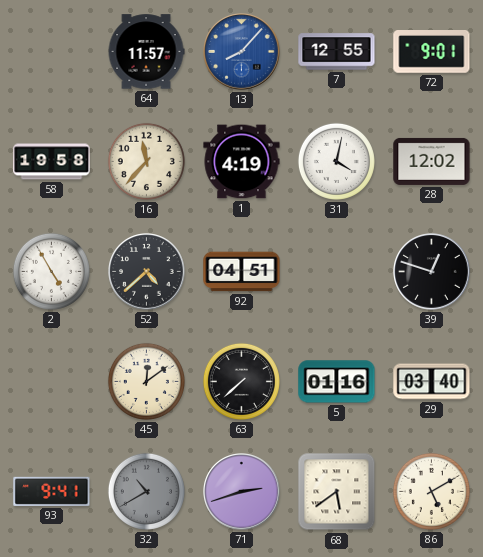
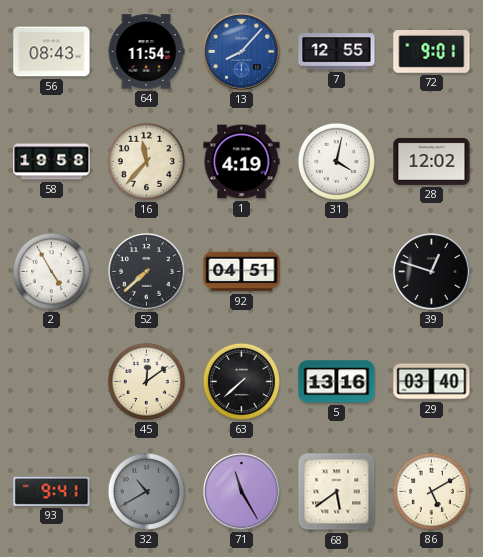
56: none -> 08:43
64: 11:57 -> 11:54
52: 4:38 -> 7:38
5: 01:16 -> 13:16
71: 2:42 -> 11:25
